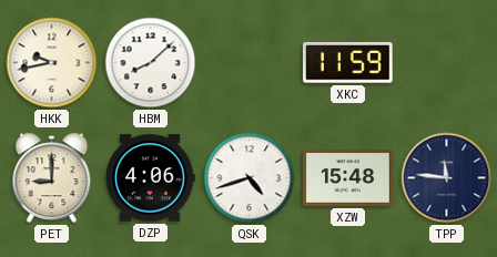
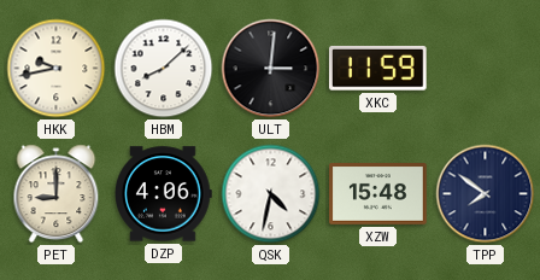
ULT: none -> 3:01
QSK: 4:42 -> 4:32
TPP: 11:46 -> 7:51
